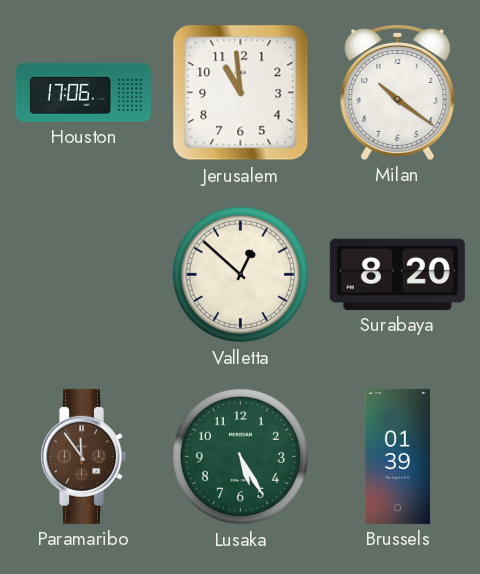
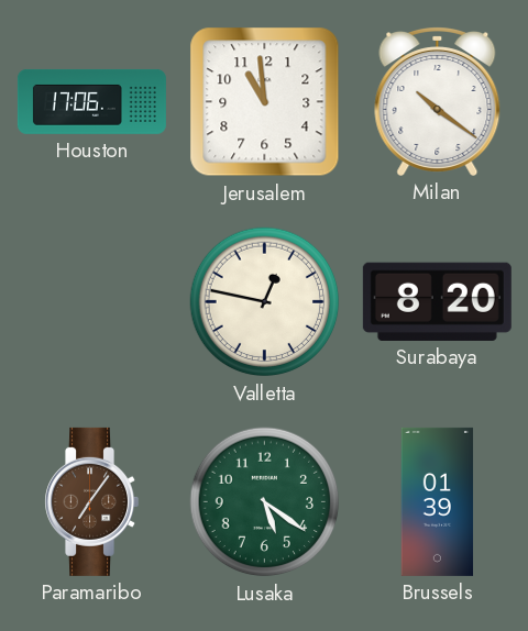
Valletta: 12:52 -> 12:47
Paramaribo: 11:54 -> 7:06
Lusaka: 5:25 -> 5:21
